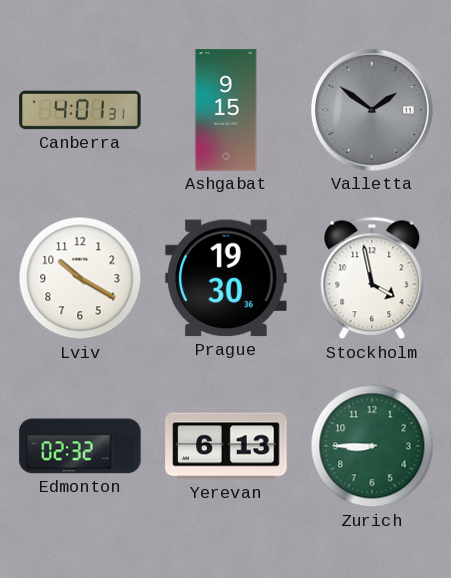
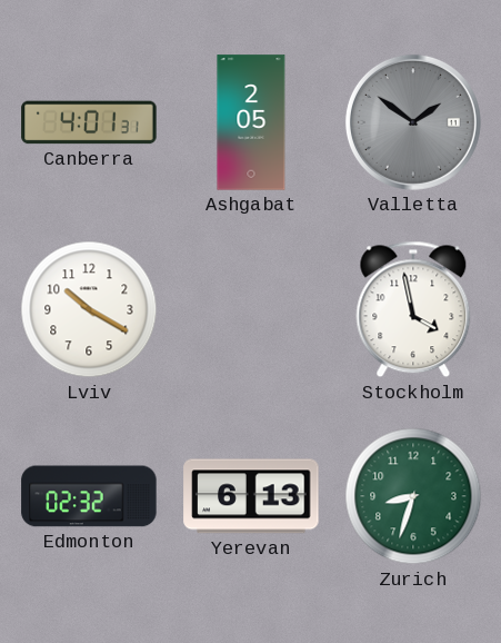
Ashgabat: 9:15 -> 2:05
Prague: 19:30 -> none
Zurich: 8:45 -> 8:33
